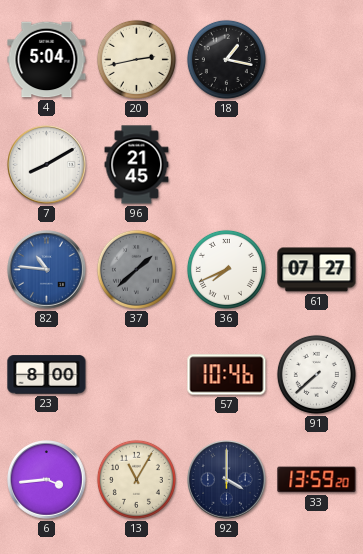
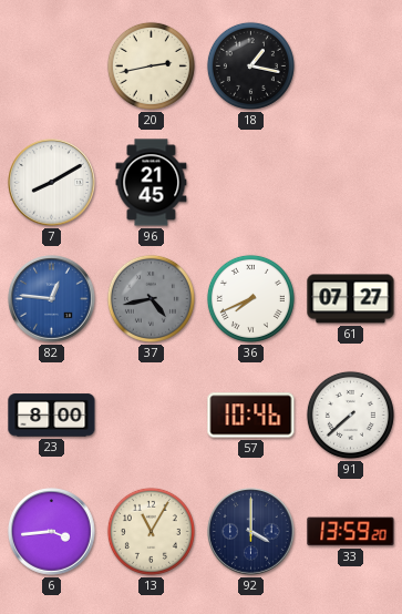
4: 5:04 -> none
82: 10:46 -> 12:46
37: 1:38 -> 4:43
